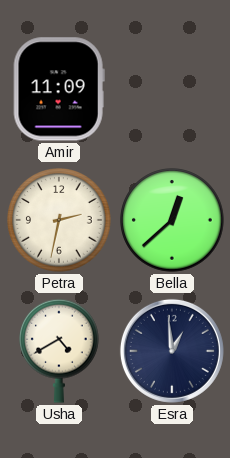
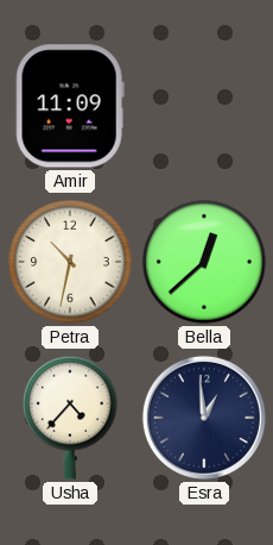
Petra: 2:32 -> 10:32
Usha: 4:40 -> 4:37
